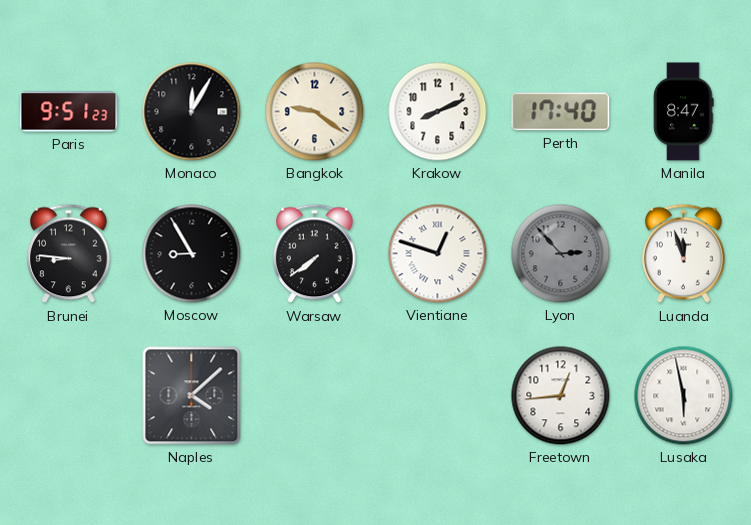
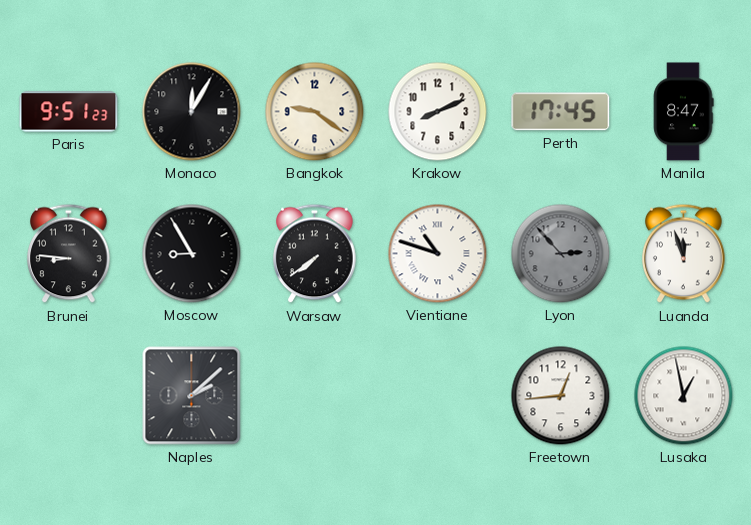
Perth: 17:40 -> 17:45
Vientiane: 12:48 -> 10:48
Naples: 4:08 -> 2:08
Lusaka: 5:58 -> 12:58
